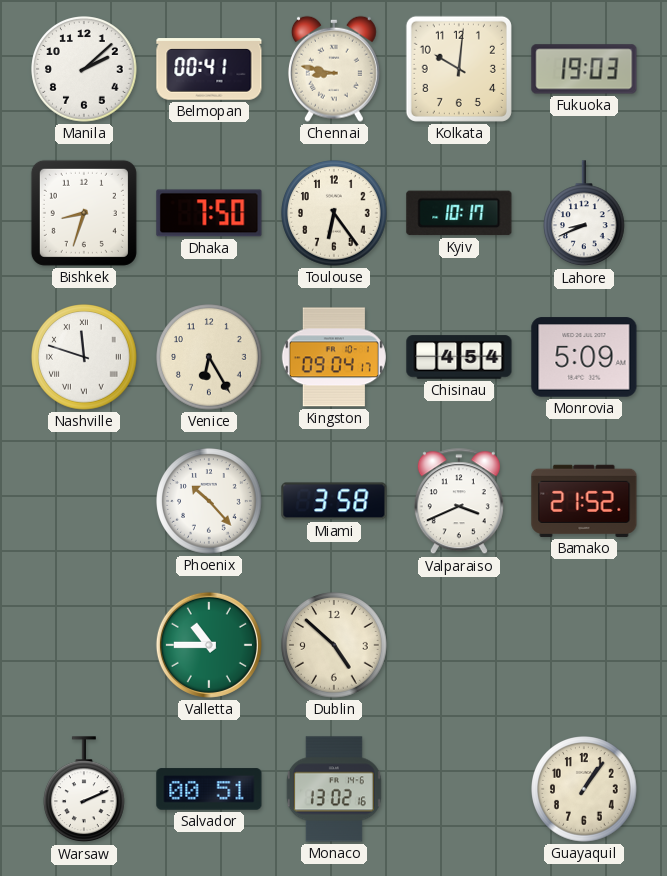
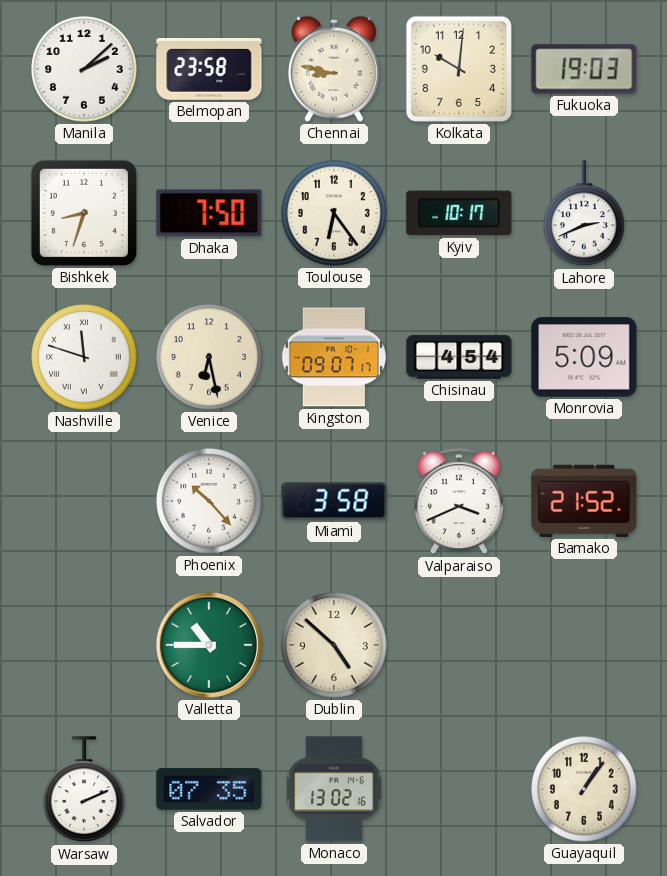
Belmopan: 00:41 -> 23:58
Lahore: 8:41 -> 2:41
Venice: 6:25 -> 6:28
Kingston: 09:04 -> 09:07
Salvador: 00:51 -> 07:35
